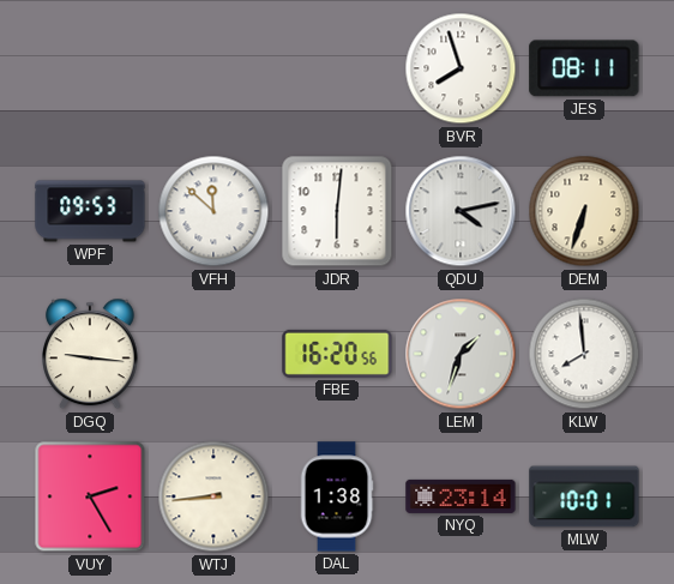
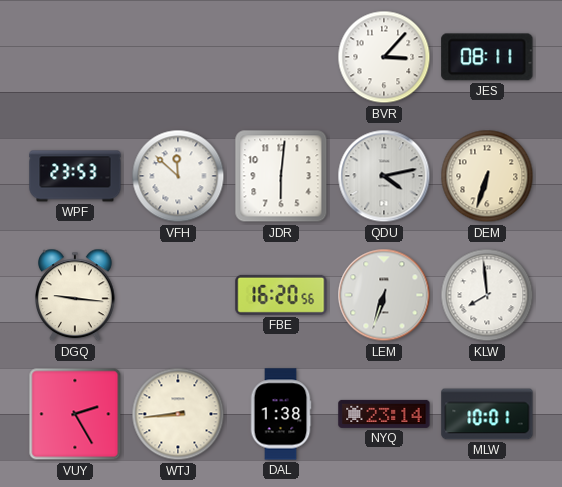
BVR: 7:57 -> 3:07
WPF: 09:53 -> 23:53
LEM: 1:33 -> 6:33
